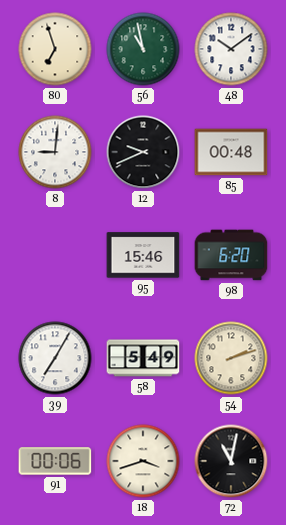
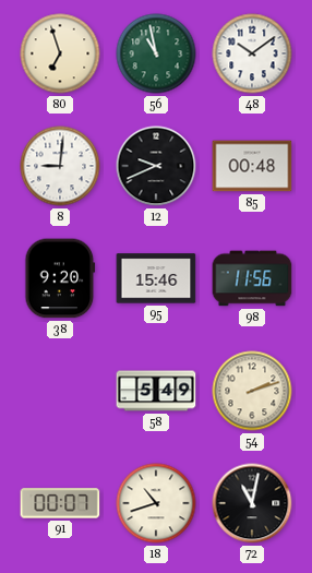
38: none -> 9:20
98: 6:20 -> 11:56
39: 7:05 -> none
91: 00:06 -> 00:07
18: 3:42 -> 10:42
